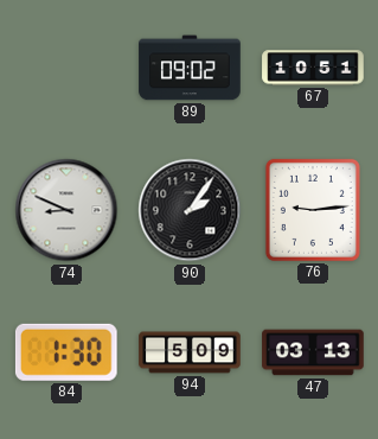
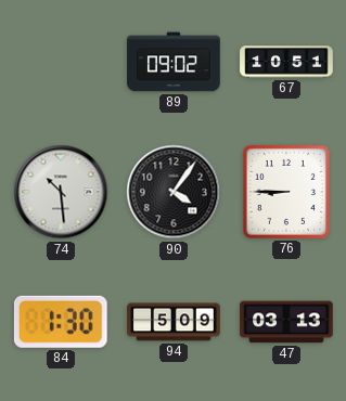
74: 8:49 -> 10:29
90: 2:06 -> 4:06
76: 9:14 -> 8:45
